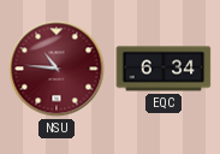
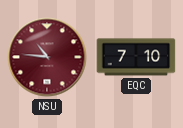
EQC: 6:34 -> 7:10
